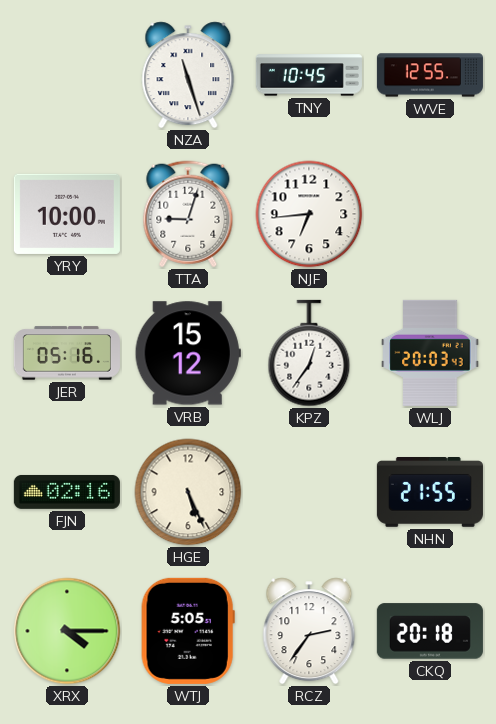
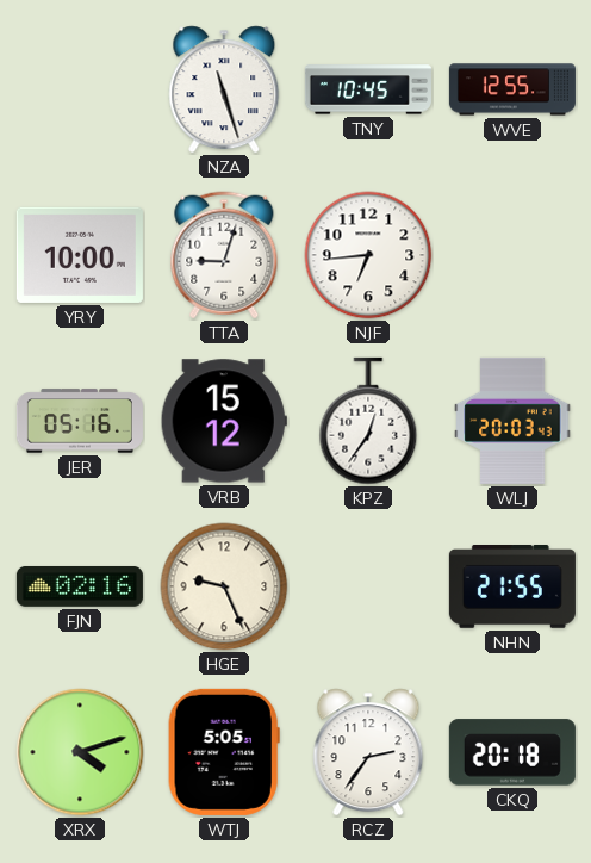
HGE: 5:26 -> 9:26
XRX: 4:15 -> 4:12
